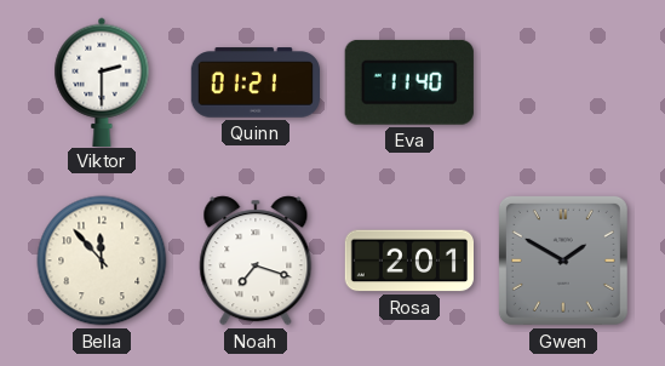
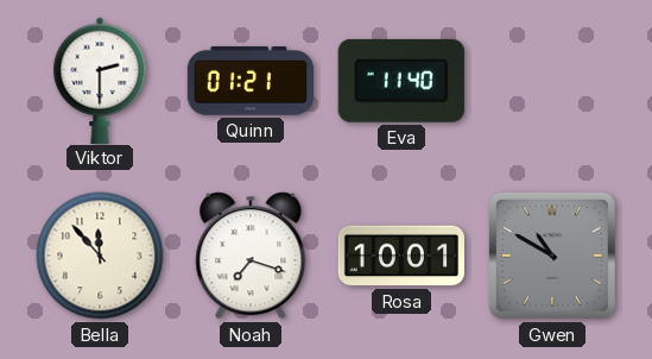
Rosa: 2:01 -> 10:01
Gwen: 1:50 -> 10:50
